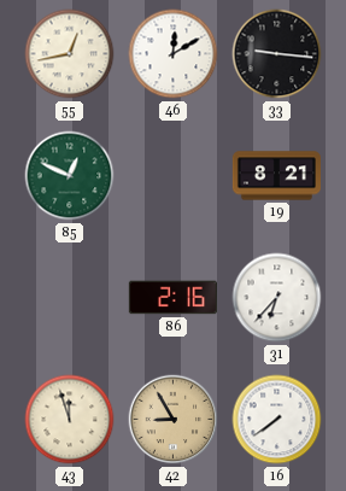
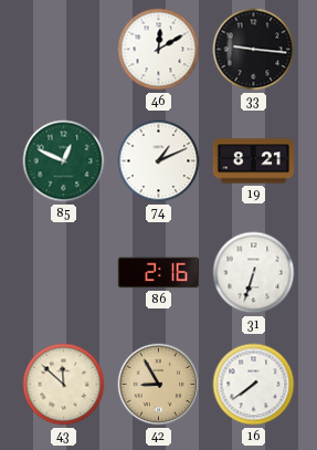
55: 12:43 -> none
74: none -> 1:11
31: 6:37 -> 6:33
43: 11:57 -> 11:52
